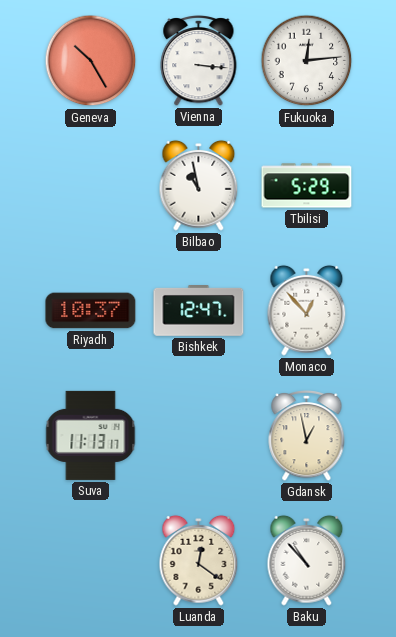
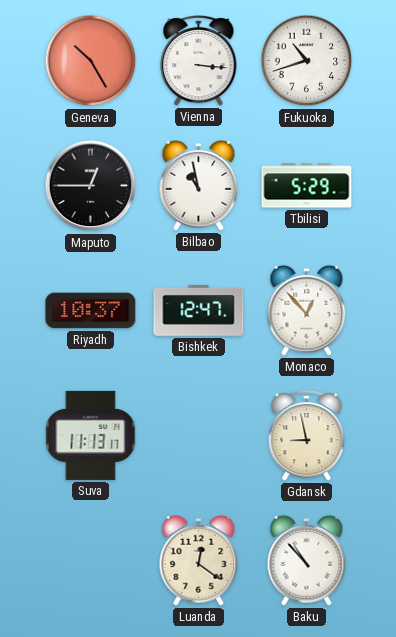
Fukuoka: 12:14 -> 10:42
Maputo: none -> 12:45
Gdansk: 12:58 -> 8:58
